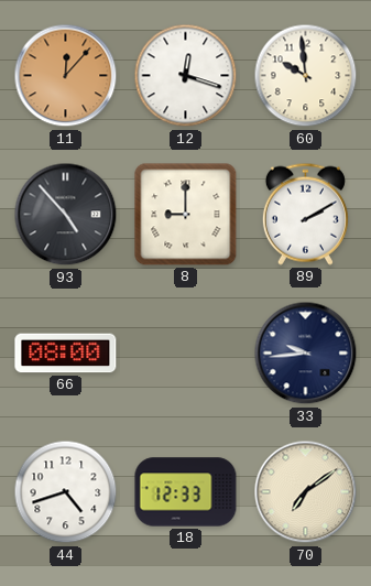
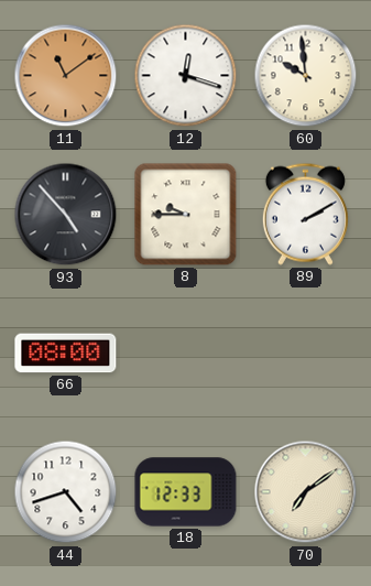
11: 12:07 -> 11:09
8: 9:00 -> 9:45
33: 9:44 -> none
